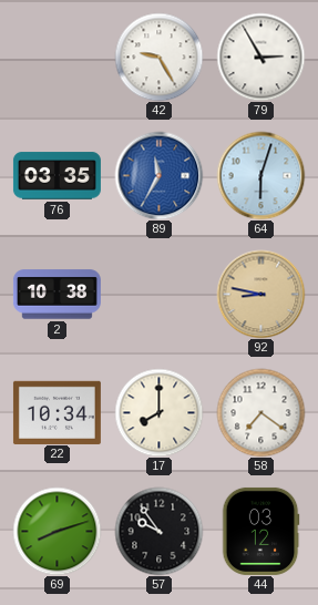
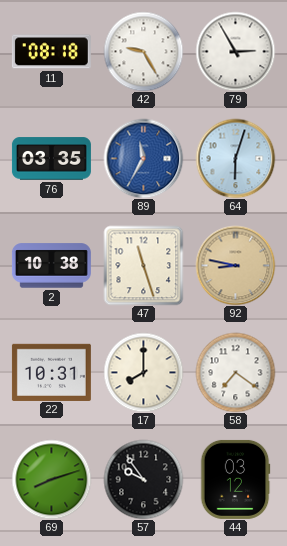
11: none -> 08:18
47: none -> 11:27
22: 10:34 -> 10:31
